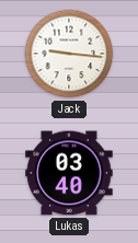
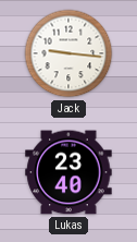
Lukas: 03:40 -> 23:40
